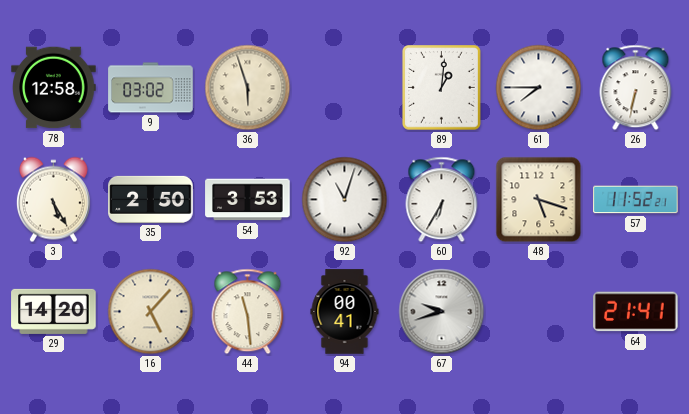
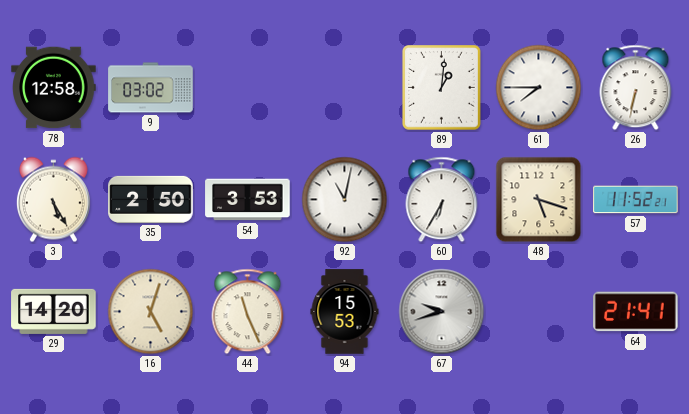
36: 5:57 -> none
92: 11:03 -> 11:02
16: 5:07 -> 5:03
44: 11:29 -> 11:26
94: 00:41 -> 15:53
